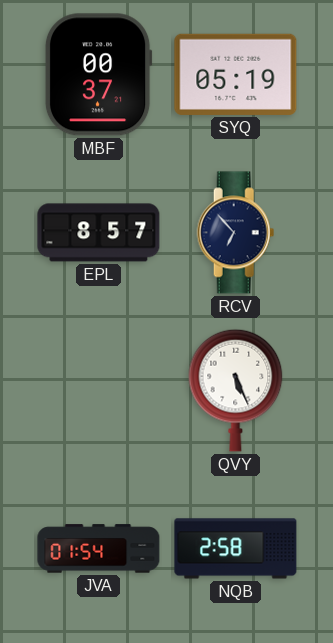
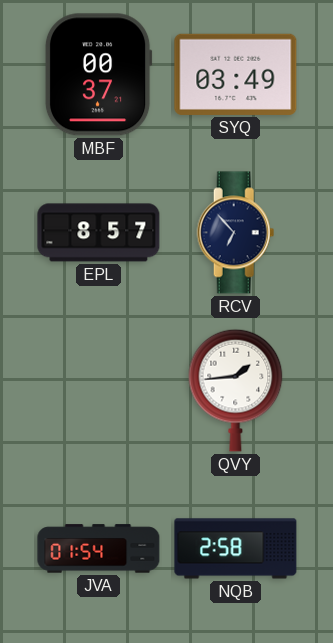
SYQ: 05:19 -> 03:49
QVY: 5:26 -> 1:44
